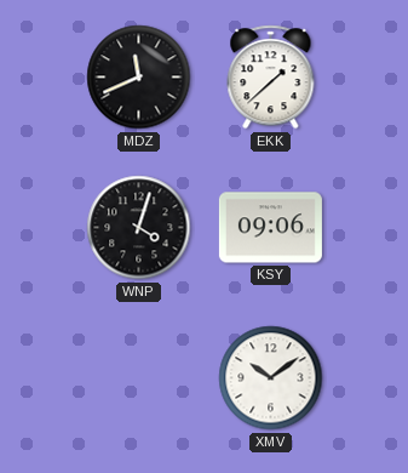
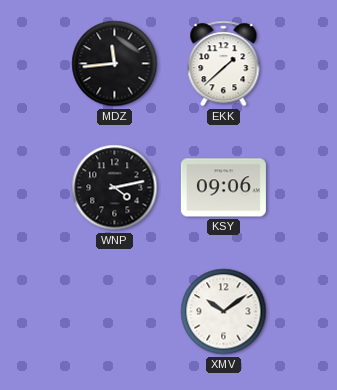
MDZ: 11:41 -> 11:44
WNP: 4:03 -> 4:13
